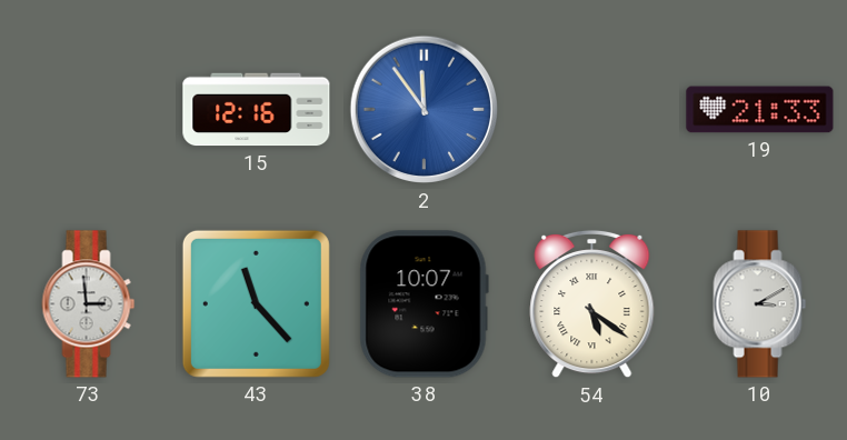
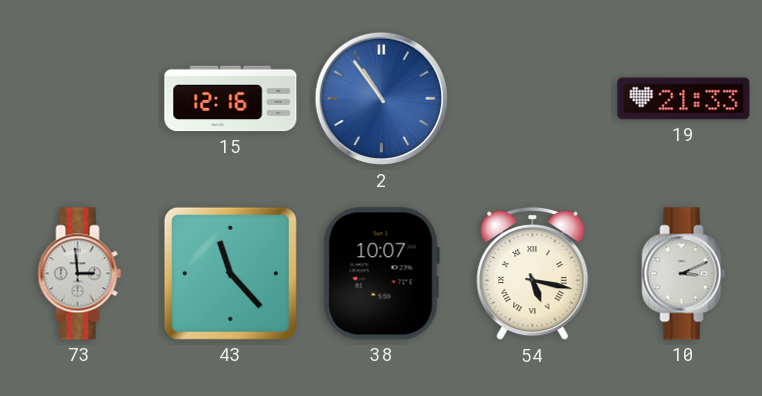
2: 11:54 -> 10:54
54: 5:21 -> 5:17
10: 3:10 -> 3:11
